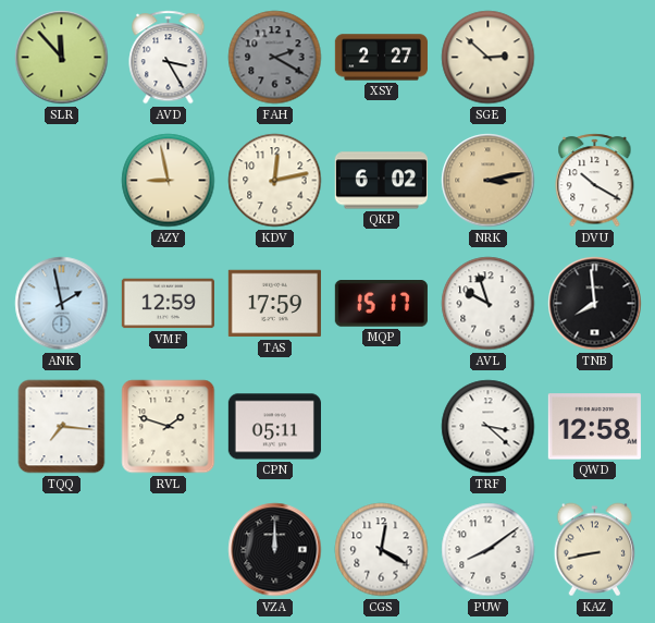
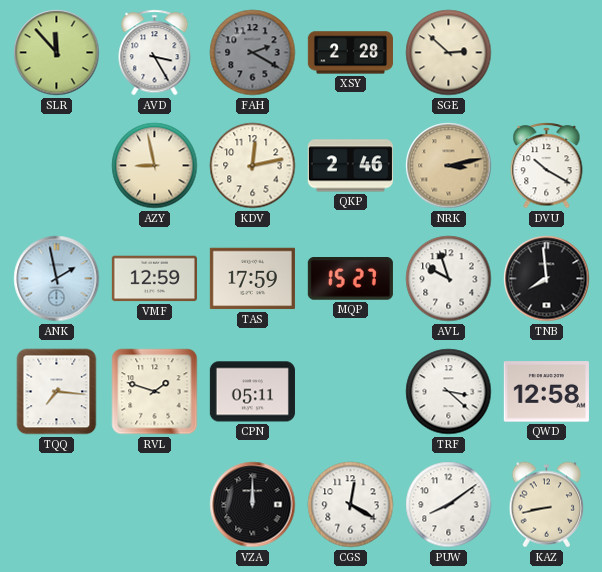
XSY: 2:27 -> 2:28
QKP: 6:02 -> 2:46
MQP: 15:17 -> 15:27
